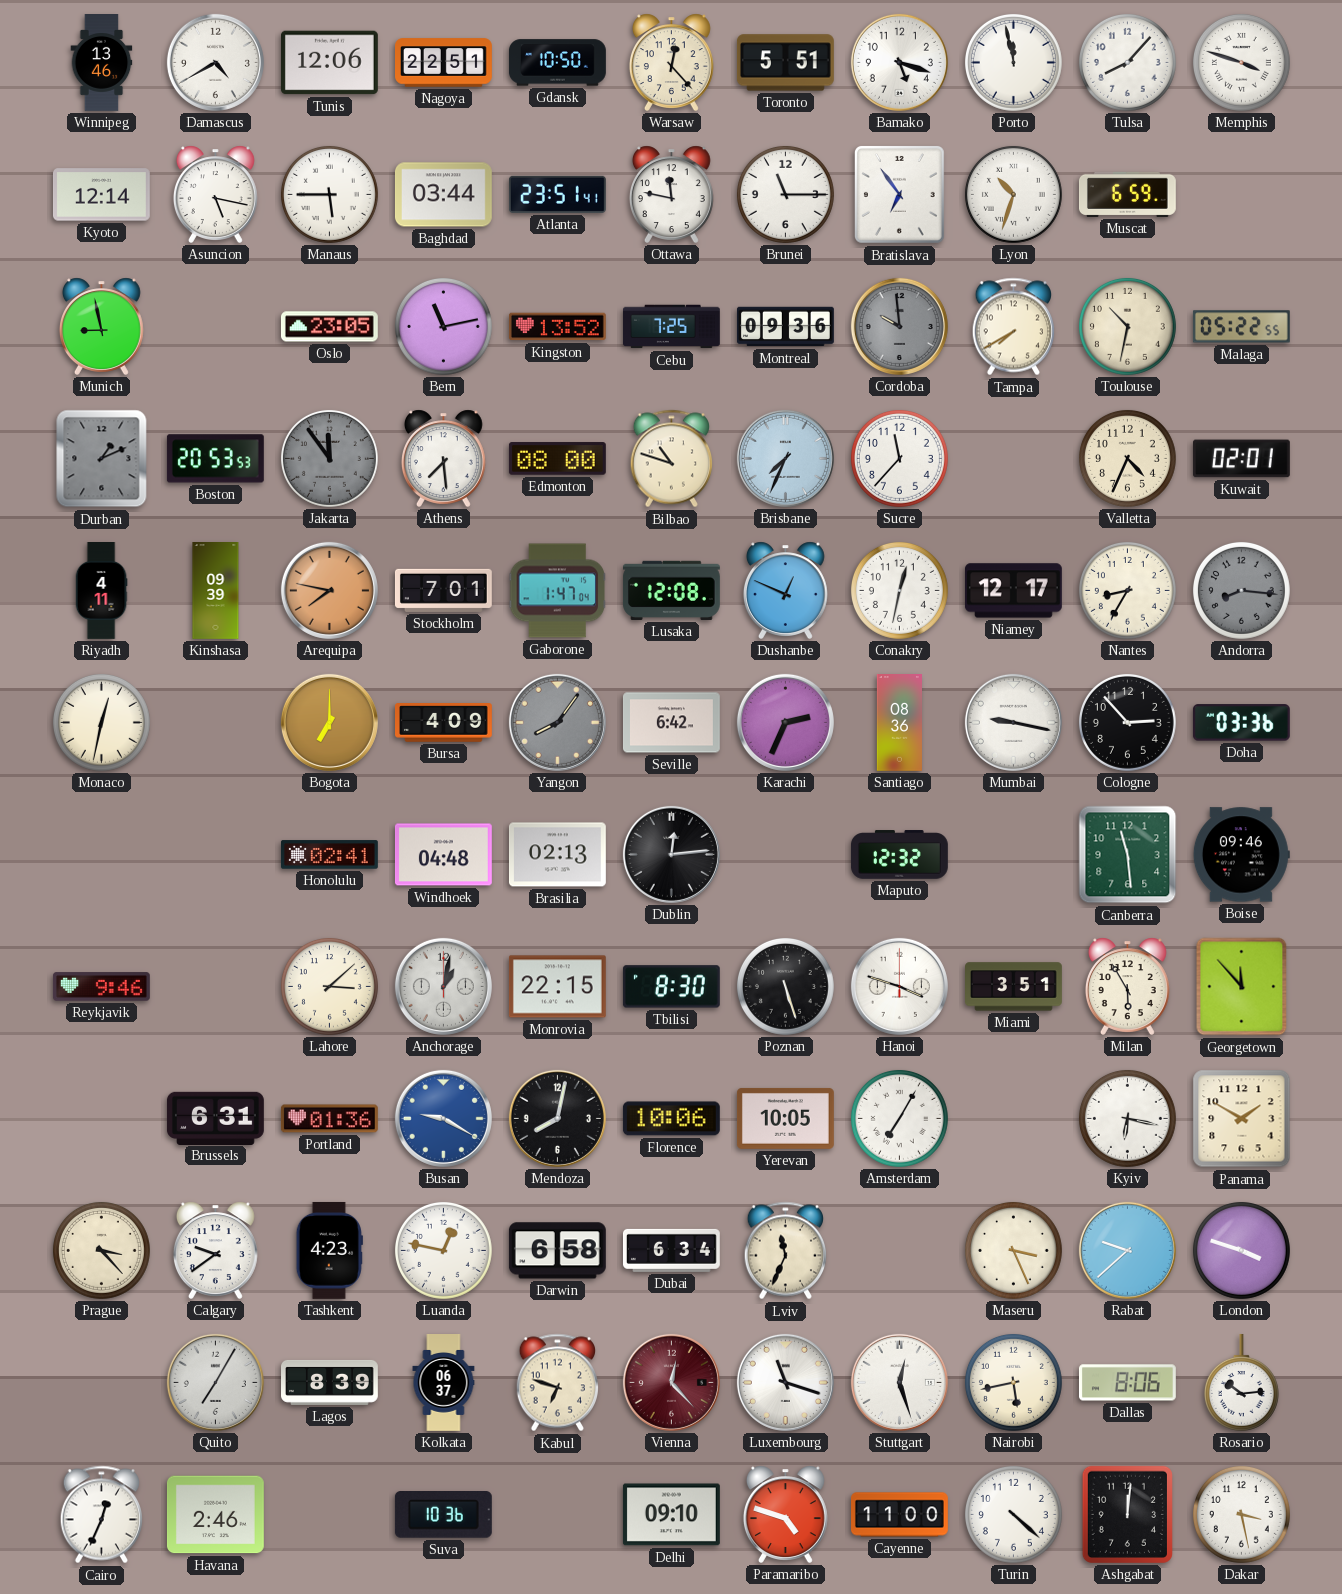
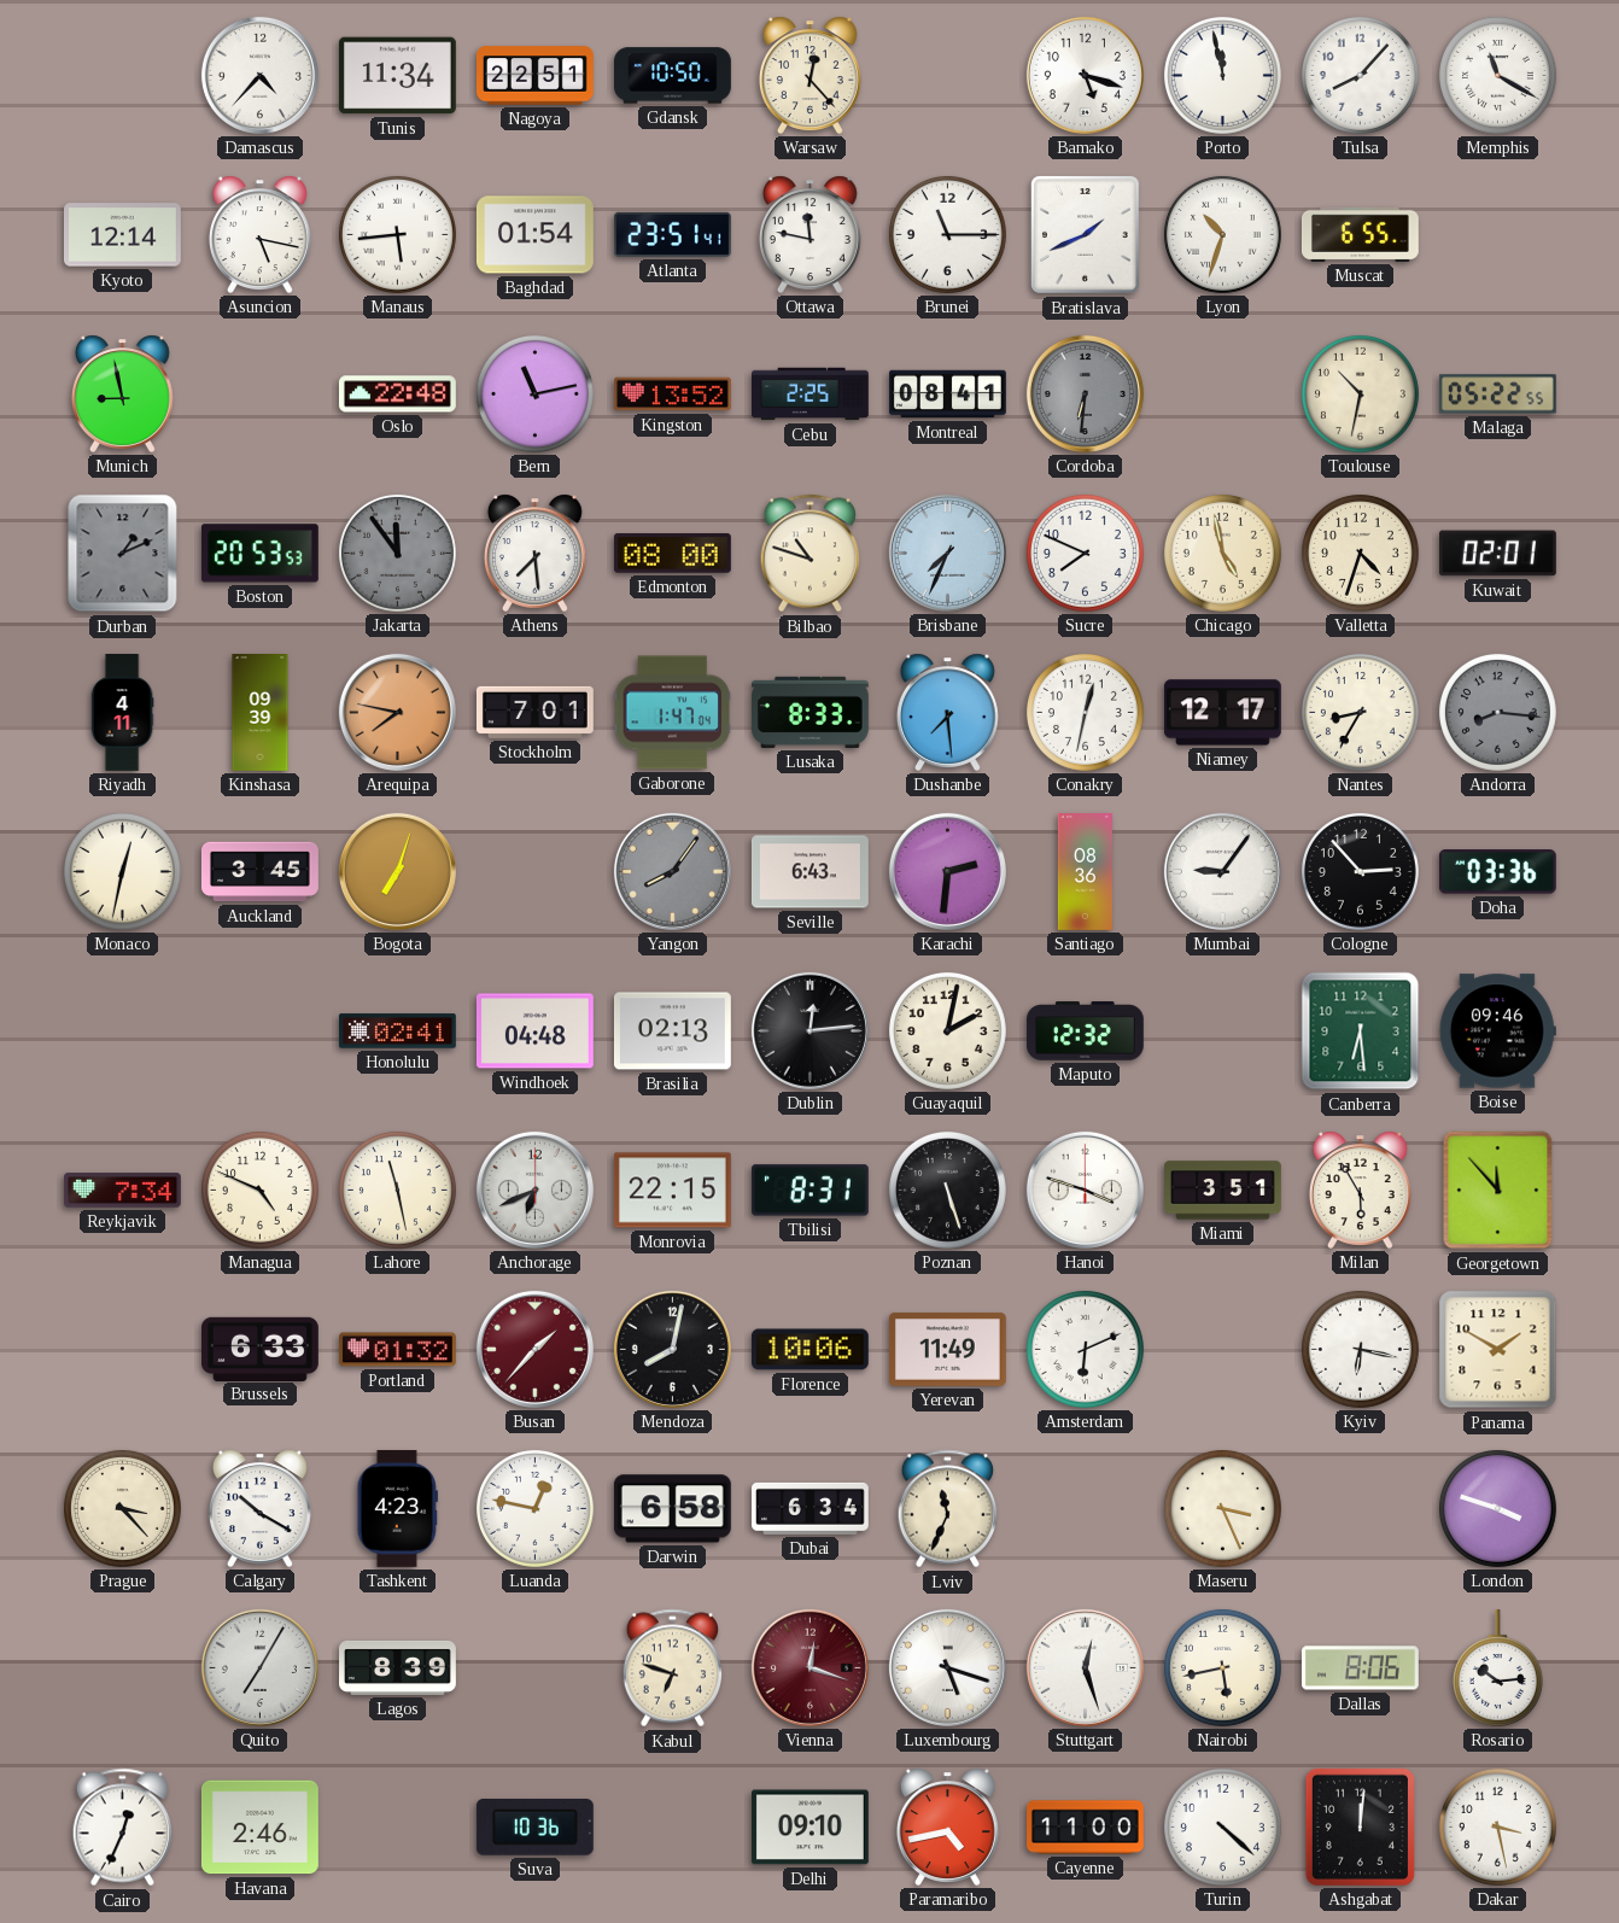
Winnipeg: 13:46 -> none
Damascus: 4:40 -> 4:37
Tunis: 12:06 -> 11:34
Toronto: 5:51 -> none
Memphis: 3:48 -> 11:20
Manaus: 5:45 -> 5:44
Baghdad: 03:44 -> 01:54
Bratislava: 6:54 -> 1:41
Muscat: 6:59 -> 6:55
Oslo: 23:05 -> 22:48
Cebu: 7:25 -> 2:25
Montreal: 09:36 -> 08:41
Cordoba: 9:59 -> 6:31
Tampa: 7:40 -> none
Sucre: 11:37 -> 7:49
Chicago: none -> 4:58
Valletta: 4:34 -> 4:33
Lusaka: 12:08 -> 8:33
Dushanbe: 12:49 -> 7:29
Auckland: none -> 3:45
Bogota: 7:00 -> 7:03
Bursa: 4:09 -> none
Seville: 6:42 -> 6:43
Karachi: 2:34 -> 2:31
Mumbai: 9:17 -> 9:06
Guayaquil: none -> 2:02
Canberra: 11:29 -> 6:29
Reykjavik: 9:46 -> 7:34
Managua: none -> 4:49
Lahore: 3:08 -> 11:28
Anchorage: 1:02 -> 6:41
Tbilisi: 8:30 -> 8:31
Brussels: 6:31 -> 6:33
Portland: 01:36 -> 01:32
Busan: 9:20 -> 1:37
Busan dial: blue -> burgundy
Yerevan: 10:05 -> 11:49
Amsterdam: 7:05 -> 6:11
Calgary: 9:39 -> 10:20
Rabat: 9:38 -> none
Kolkata: 06:37 -> none
Vienna: 12:23 -> 12:18
Luxembourg: 11:18 -> 5:18
Paramaribo: 4:48 -> 4:43
